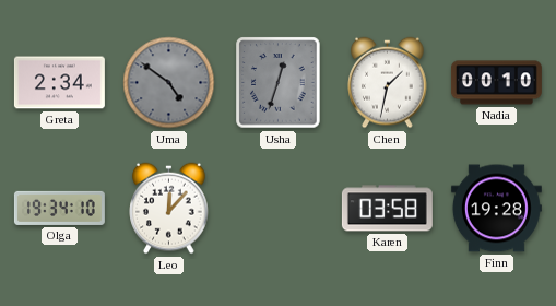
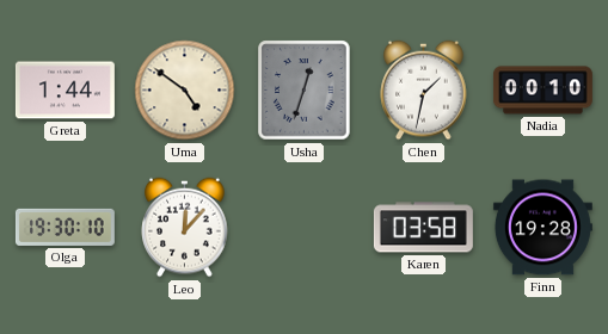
Greta: 2:34 -> 1:44
Uma dial: grey -> cream
Olga: 19:34 -> 19:30
